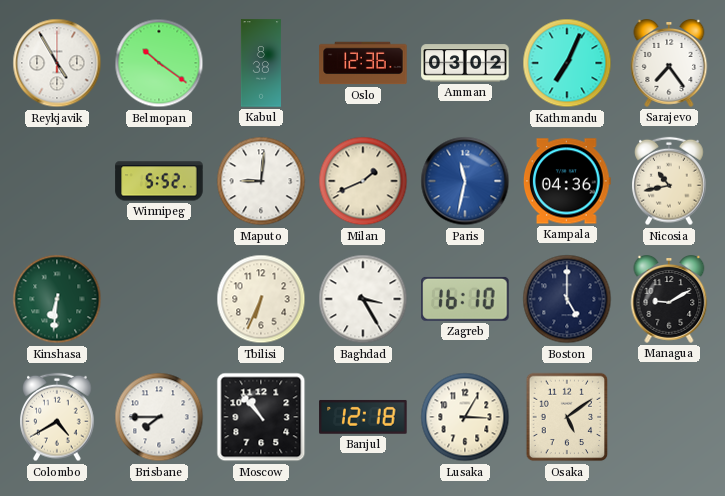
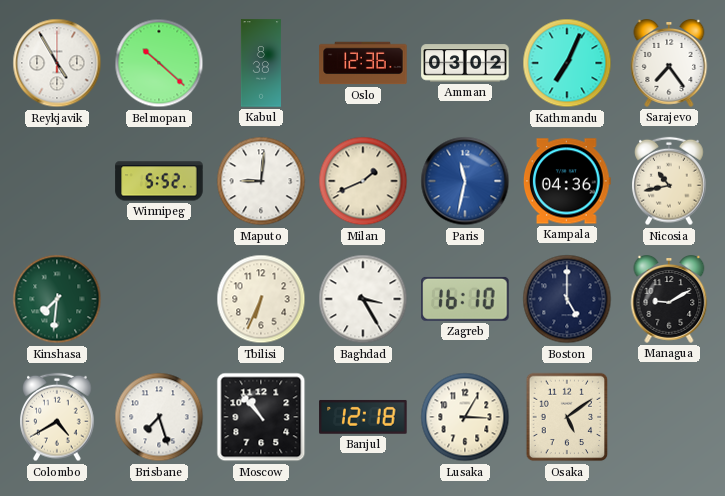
Belmopan: 10:21 -> 10:22
Kinshasa: 6:31 -> 7:31
Brisbane: 7:45 -> 7:27
